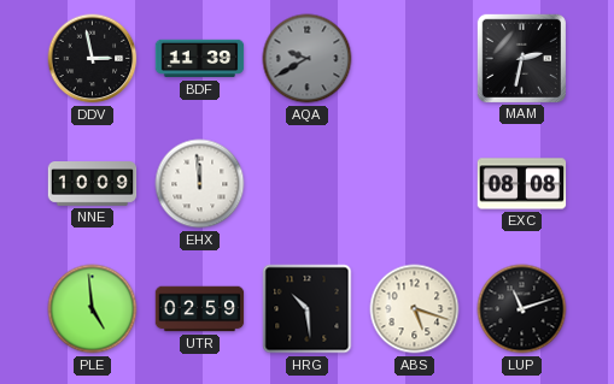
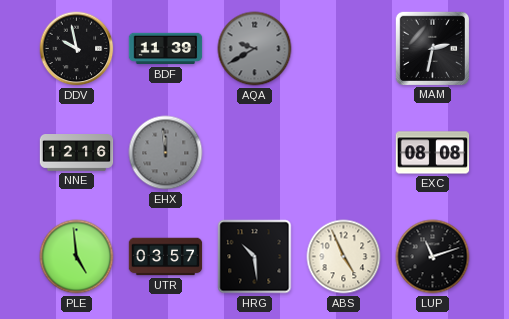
DDV: 2:58 -> 9:58
NNE: 10:09 -> 12:16
EHX dial: white -> grey
UTR: 02:59 -> 03:57
ABS: 5:18 -> 4:56
